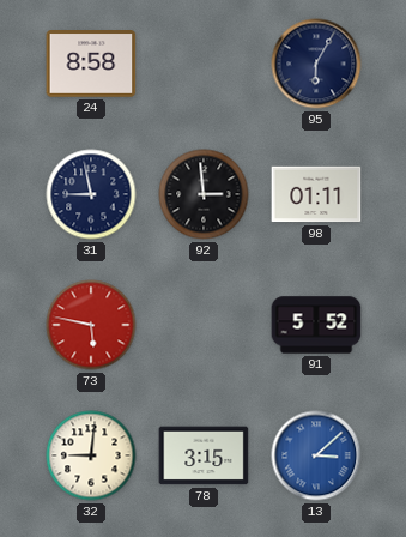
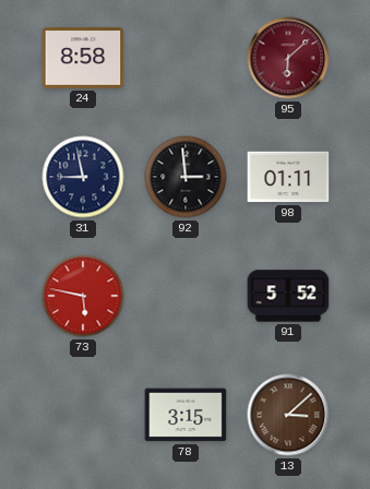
95: 6:05 -> 6:08
95 dial: navy -> burgundy
32: 9:01 -> none
13 dial: blue -> brown
